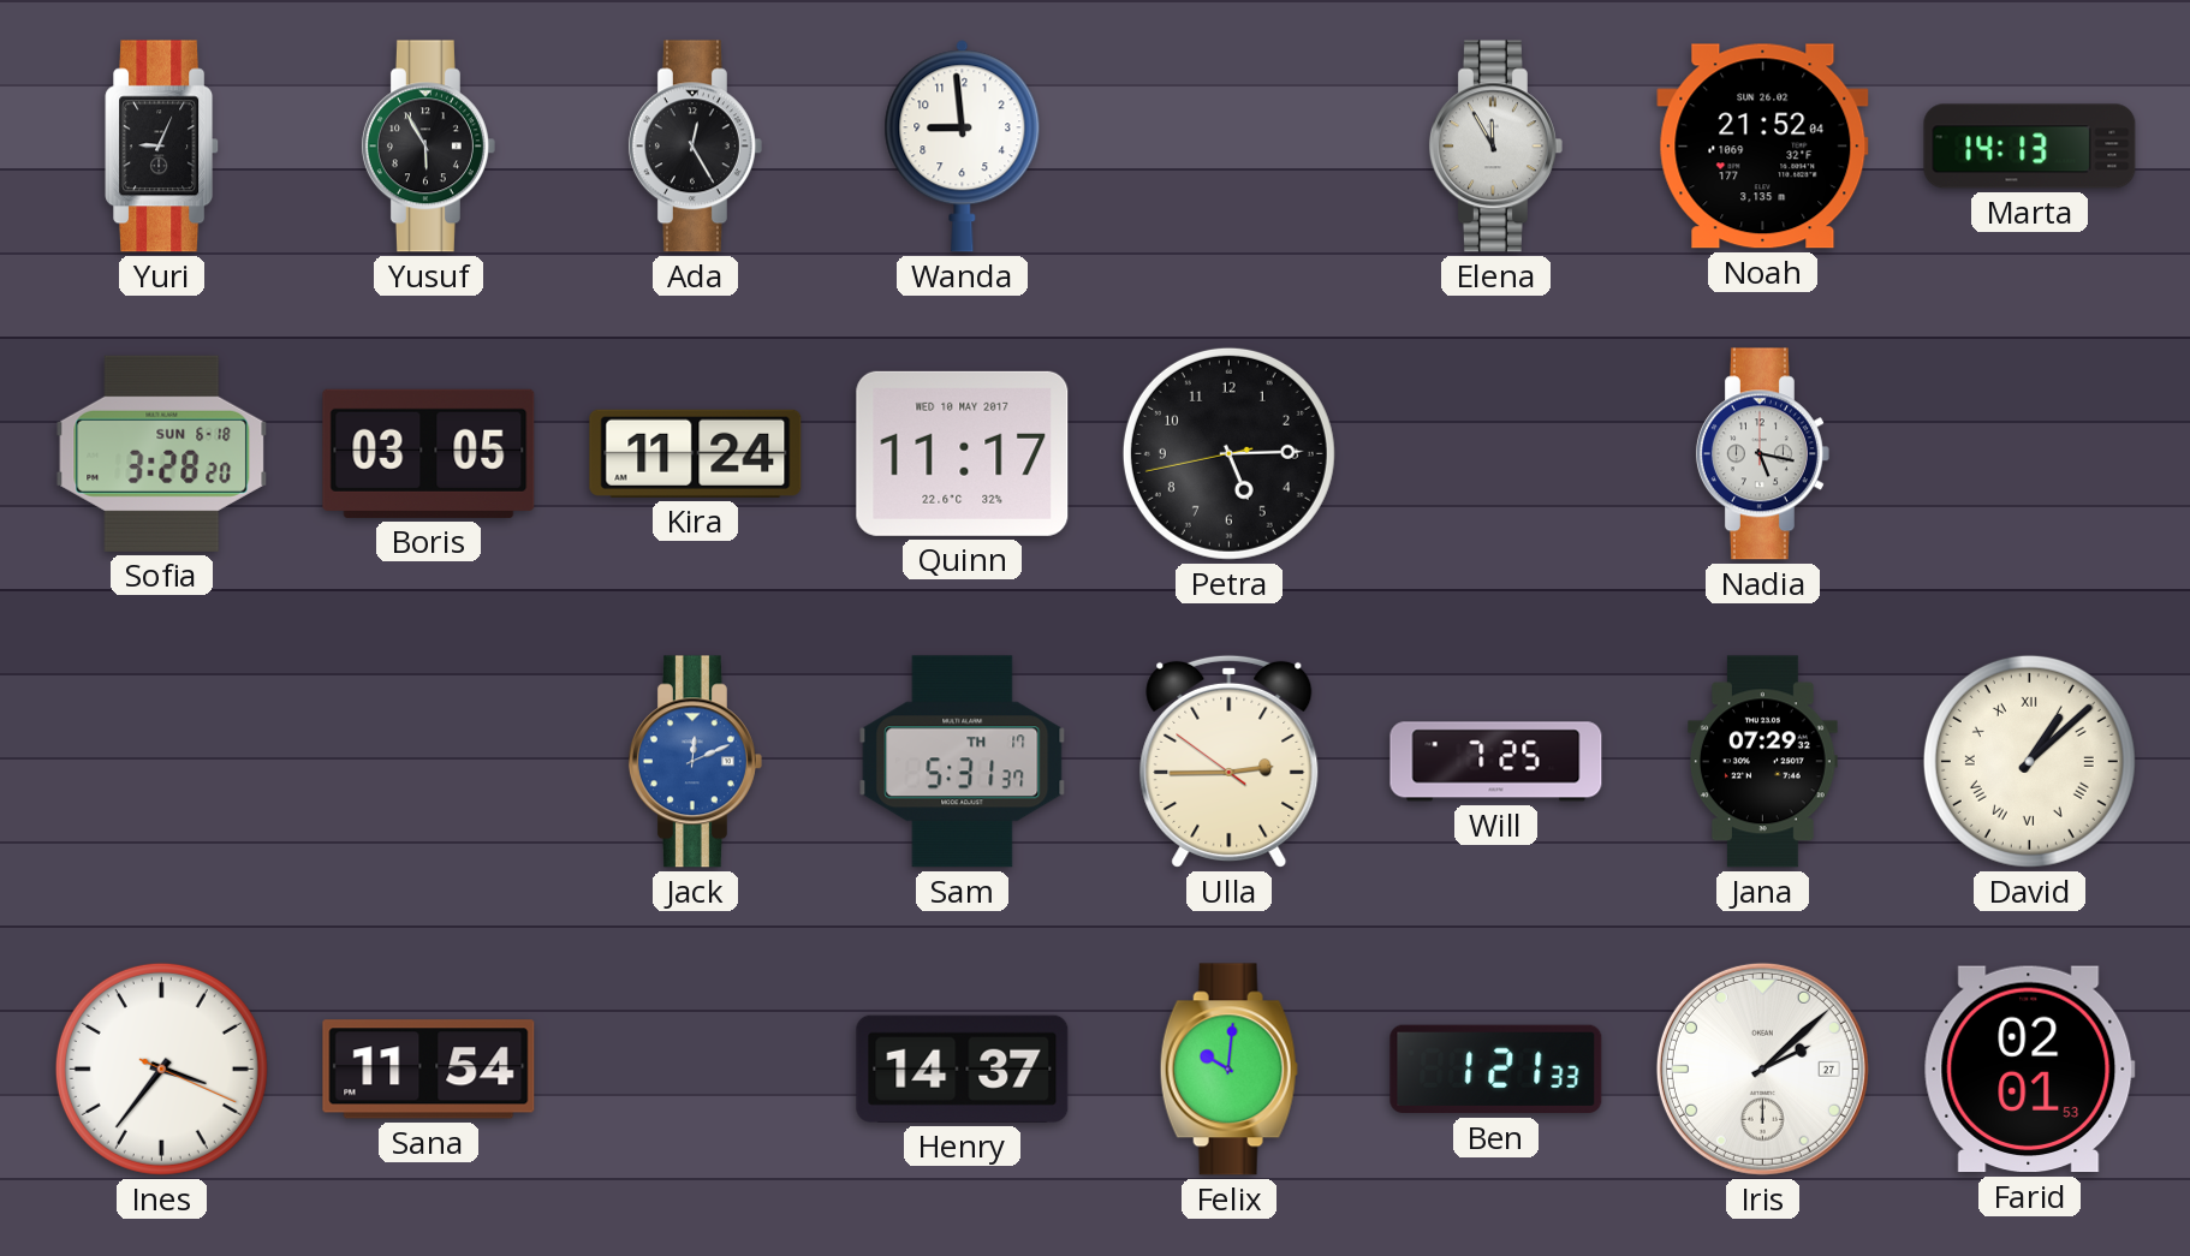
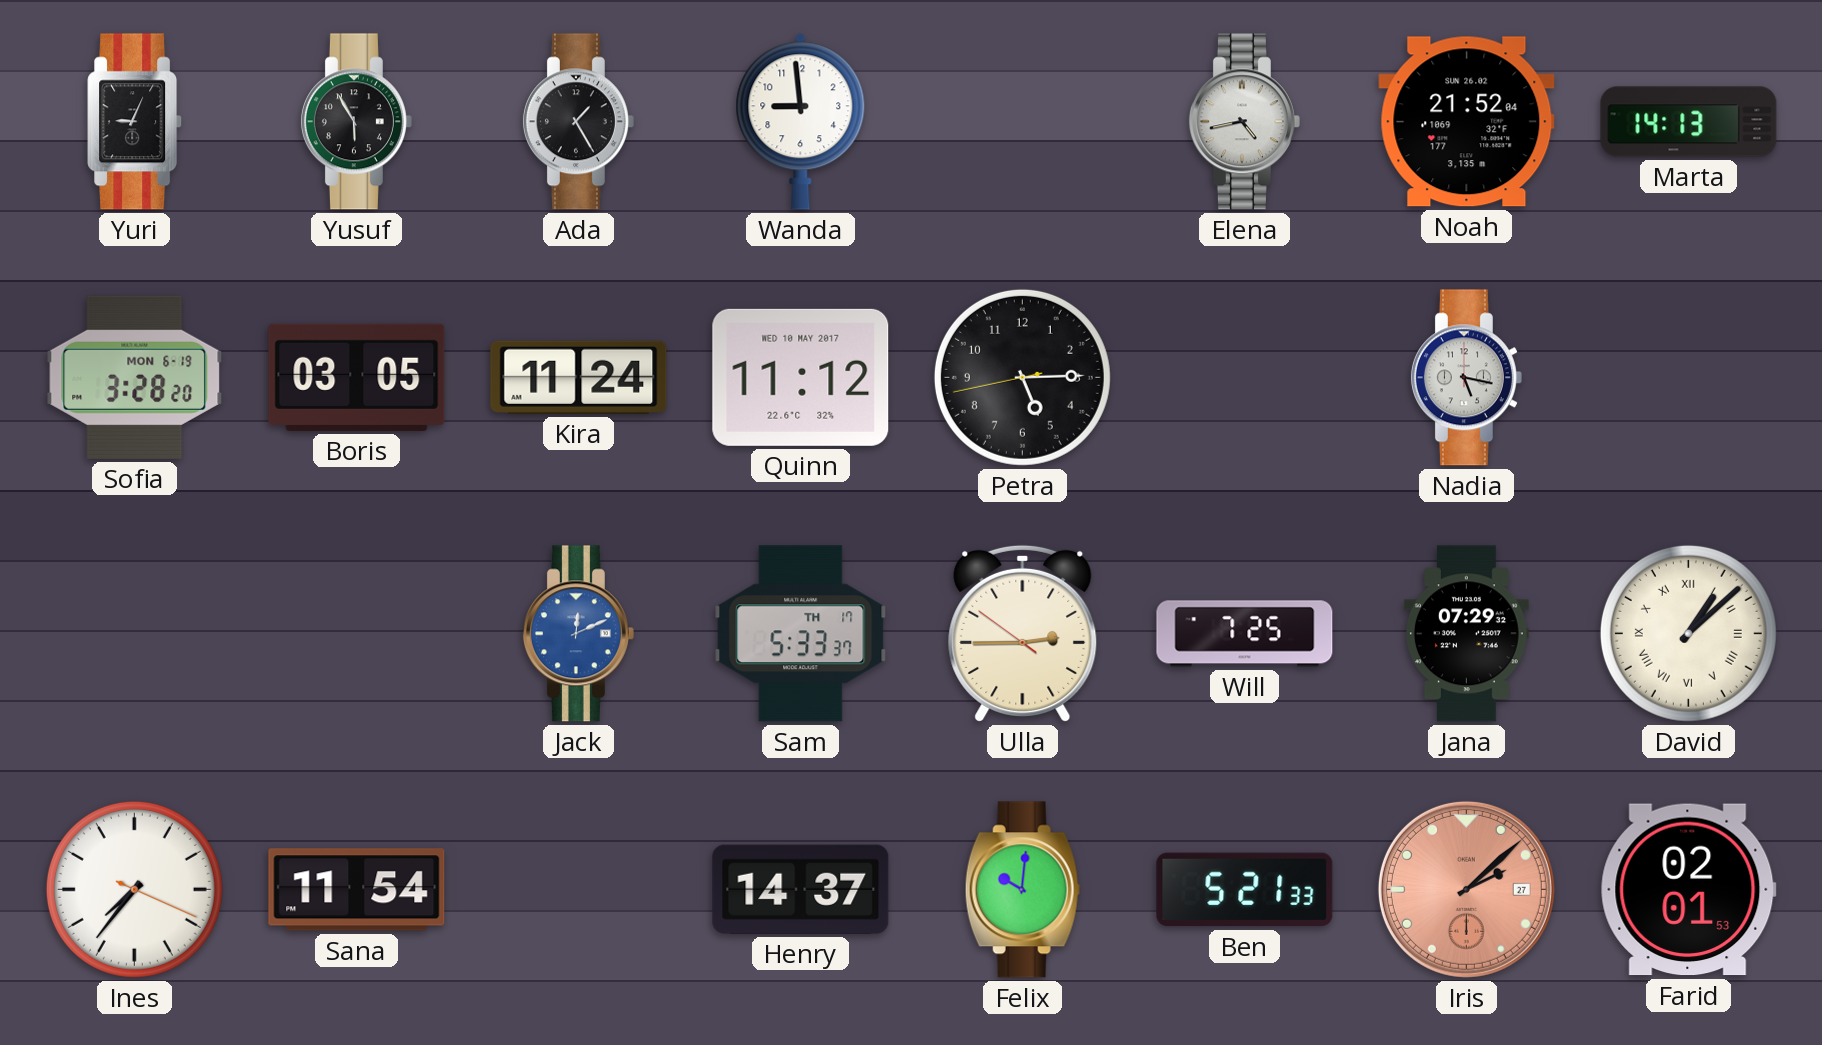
Ada: 12:25 -> 1:25
Elena: 11:55 -> 4:43
Sofia date: SUN 6-18 -> MON 6-19
Quinn: 11:17 -> 11:12
Sam: 5:31 -> 5:33
Ines: 3:36 -> 7:36
Ben: 1:21 -> 5:21
Iris dial: white -> salmon
